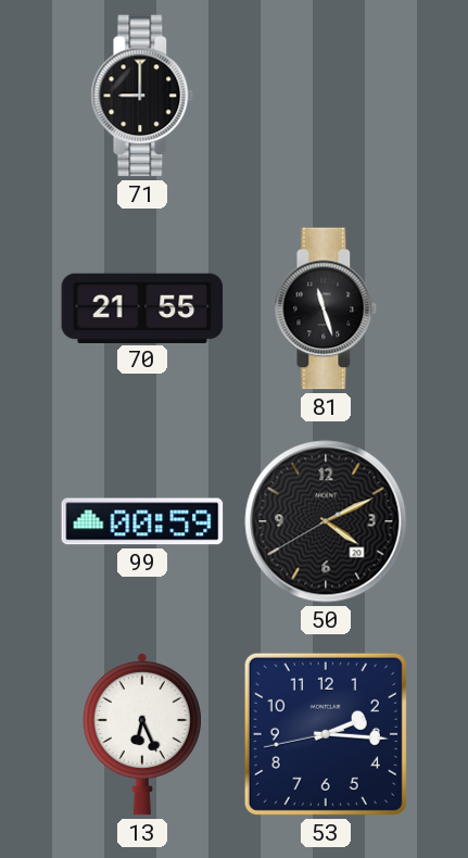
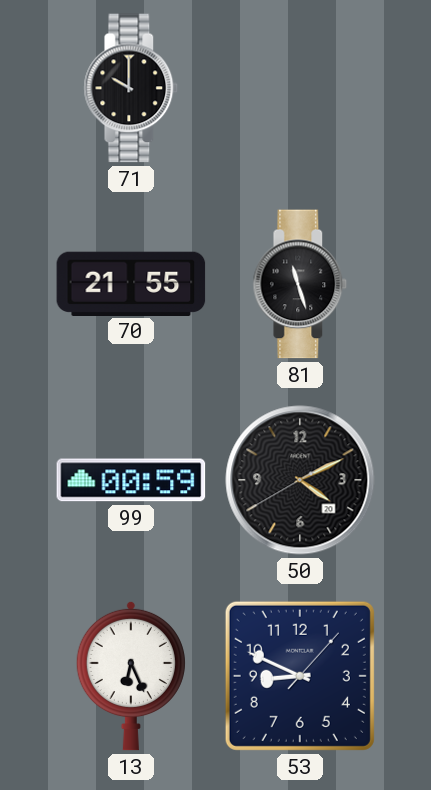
71: 9:00 -> 10:00
53: 2:15 -> 8:49
